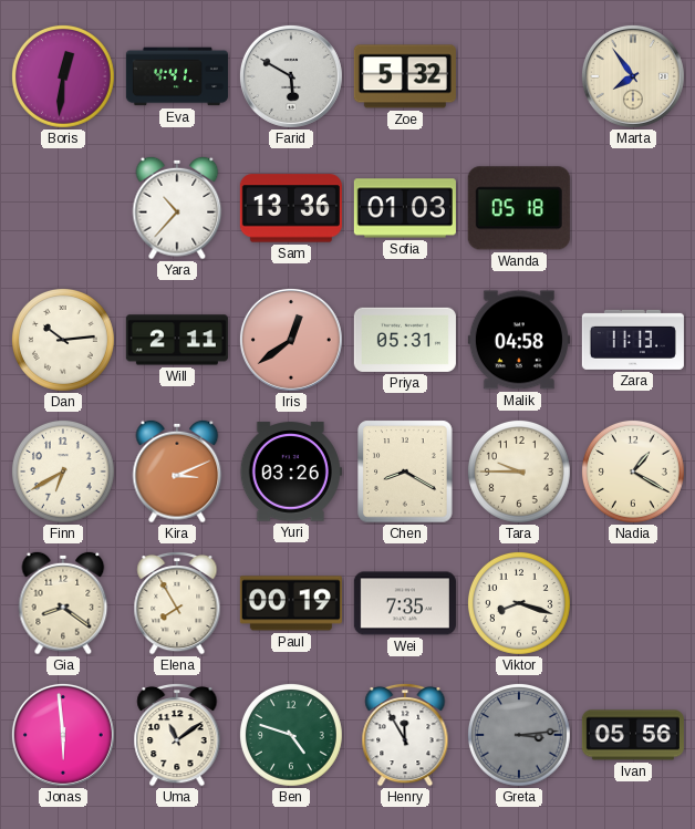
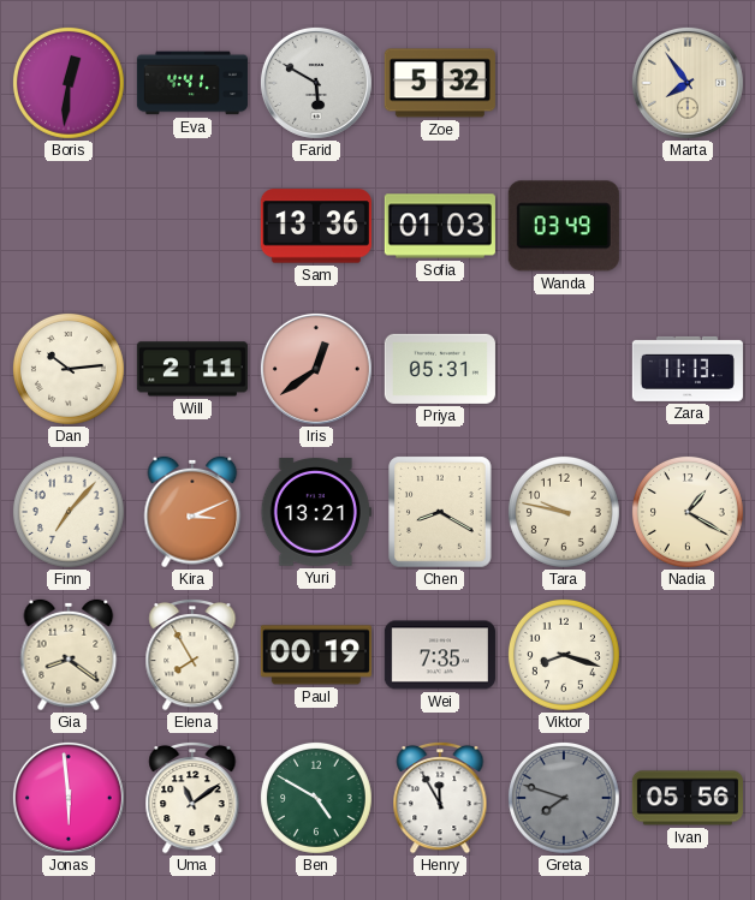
Yara: 10:37 -> none
Wanda: 05:18 -> 03:49
Malik: 04:58 -> none
Finn: 6:40 -> 7:07
Yuri: 03:26 -> 13:21
Tara: 9:45 -> 9:47
Ben: 4:48 -> 4:50
Greta: 3:14 -> 7:48
